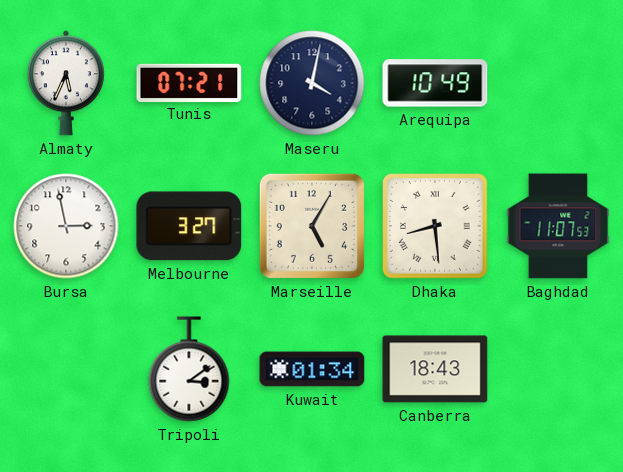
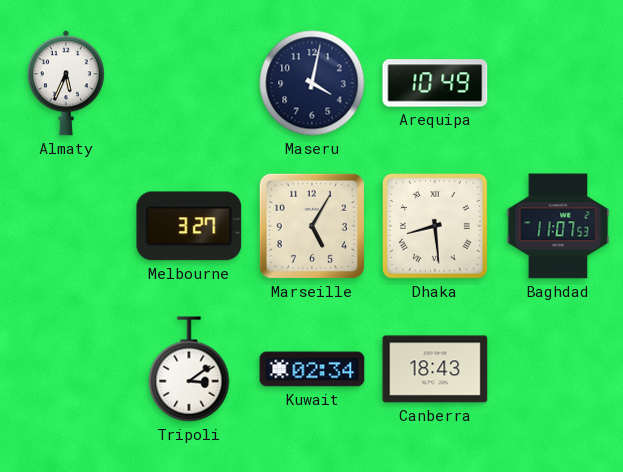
Tunis: 07:21 -> none
Bursa: 2:58 -> none
Kuwait: 01:34 -> 02:34
